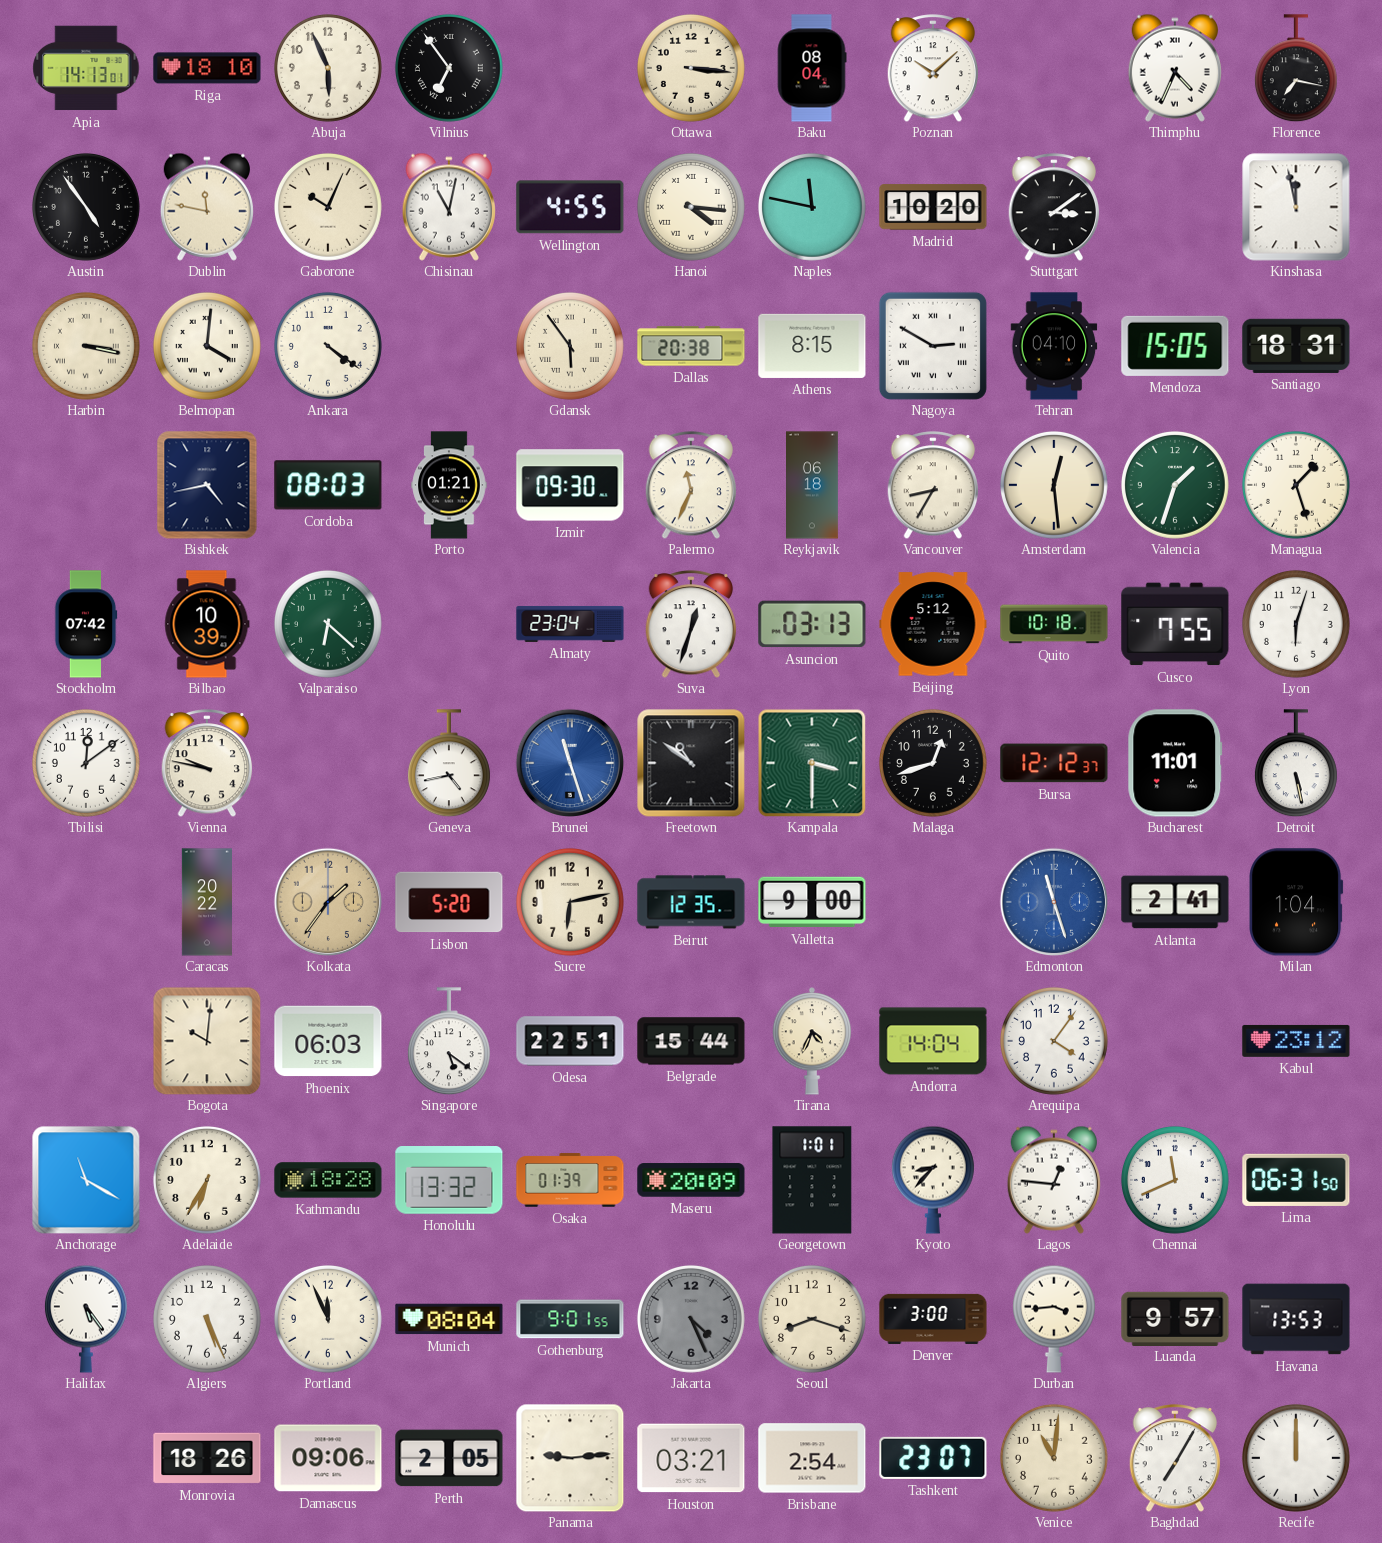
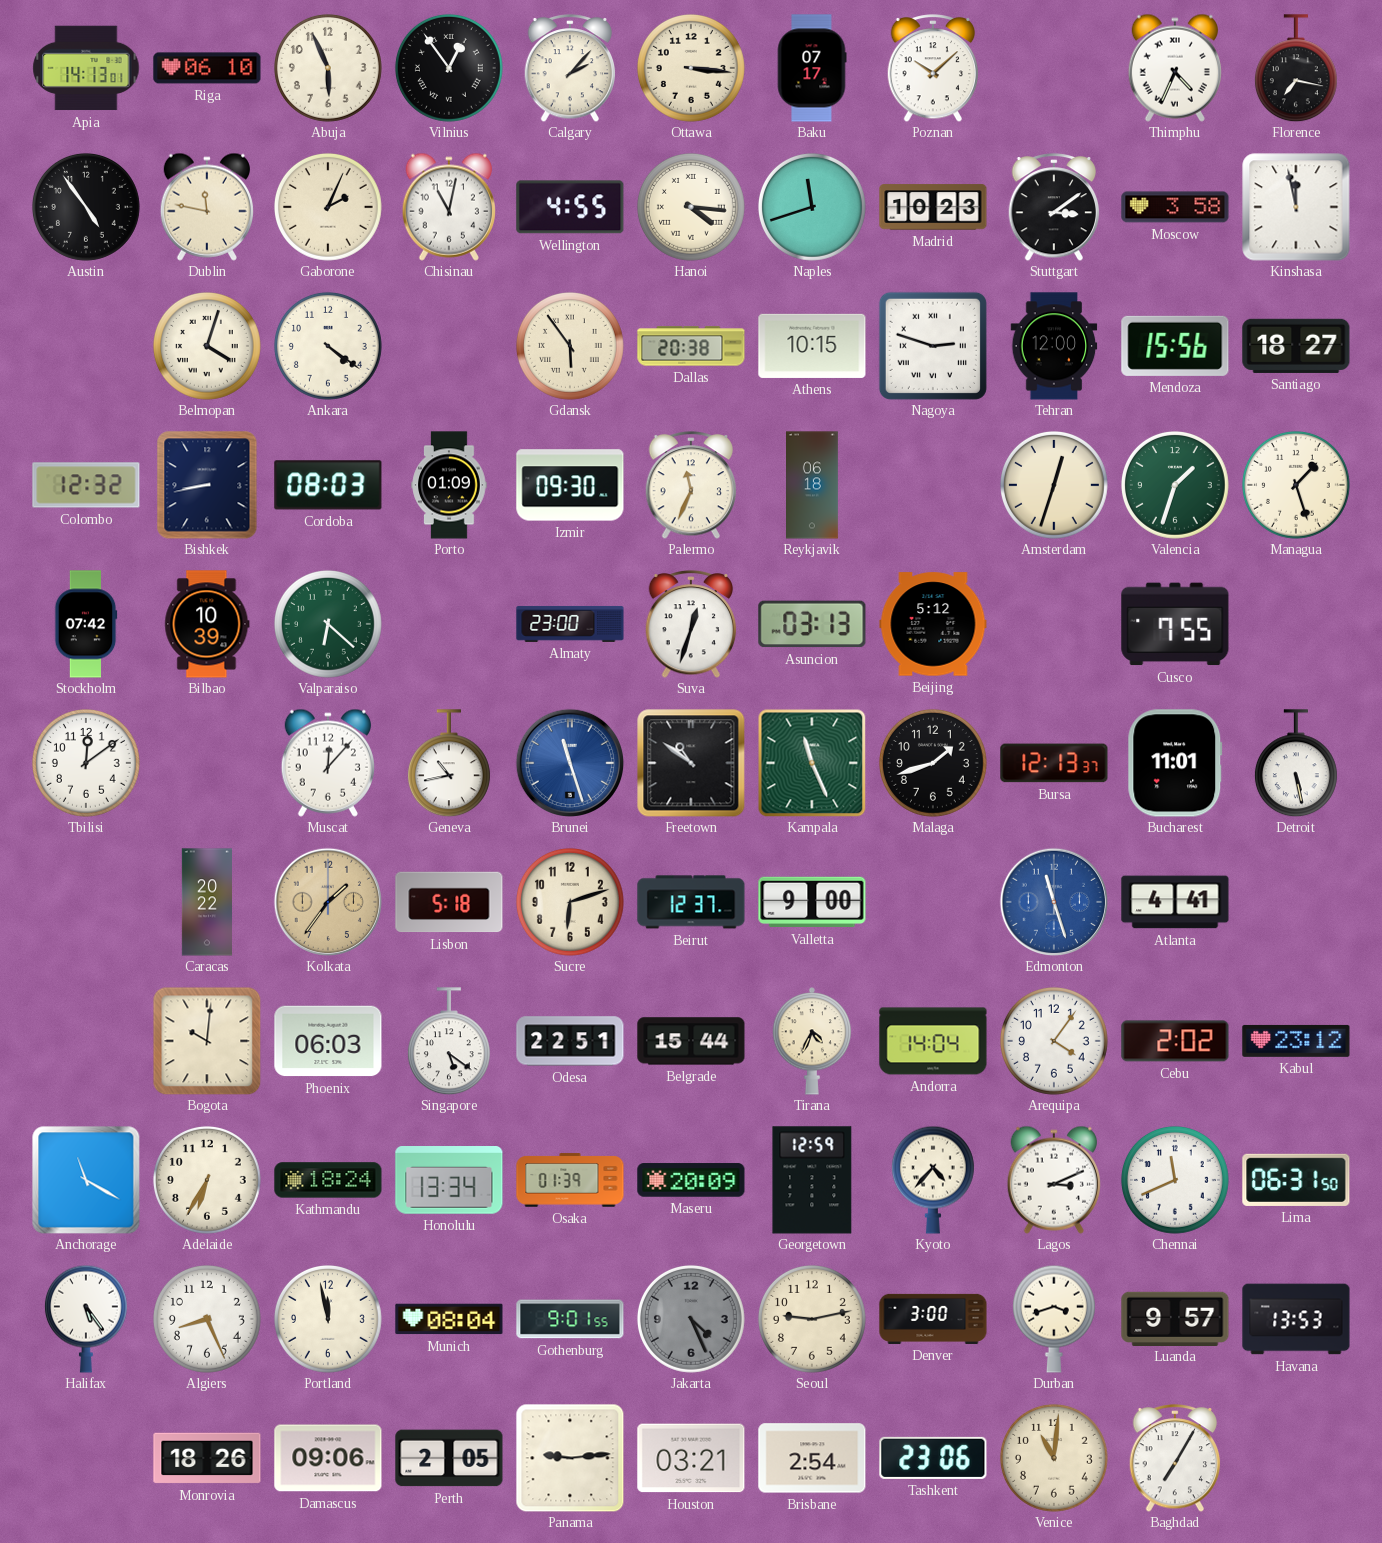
Riga: 18:10 -> 06:10
Vilnius: 6:54 -> 12:54
Calgary: none -> 2:07
Baku: 08:04 -> 07:17
Gaborone: 10:04 -> 2:04
Naples: 11:47 -> 11:42
Madrid: 10:20 -> 10:23
Moscow: none -> 3:58
Harbin: 3:17 -> none
Belmopan: 4:01 -> 4:03
Athens: 8:15 -> 10:15
Nagoya: 2:50 -> 2:48
Tehran: 04:10 -> 12:00
Mendoza: 15:05 -> 15:56
Santiago: 18:31 -> 18:27
Colombo: none -> 12:32
Bishkek: 4:43 -> 8:43
Porto: 01:21 -> 01:09
Vancouver: 8:35 -> none
Amsterdam: 12:29 -> 12:33
Almaty: 23:04 -> 23:00
Quito: 10:18 -> none
Lyon: 6:03 -> none
Vienna: 9:47 -> none
Muscat: none -> 12:07
Geneva: 4:43 -> 10:43
Kampala: 3:30 -> 11:26
Malaga: 12:42 -> 1:42
Bursa: 12:12 -> 12:13
Lisbon: 5:20 -> 5:18
Sucre: 6:13 -> 6:12
Beirut: 12:35 -> 12:37
Atlanta: 2:41 -> 4:41
Milan: 1:04 -> none
Cebu: none -> 2:02
Kathmandu: 18:28 -> 18:24
Honolulu: 13:32 -> 13:34
Georgetown: 1:01 -> 12:59
Kyoto: 8:37 -> 4:37
Lagos: 12:46 -> 3:11
Algiers: 5:26 -> 8:26
Portland: 11:56 -> 11:58
Seoul: 8:18 -> 9:13
Durban: 3:44 -> 3:42
Tashkent: 23:07 -> 23:06
Recife: 12:00 -> none
